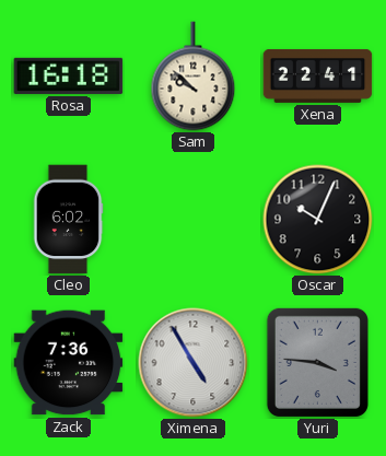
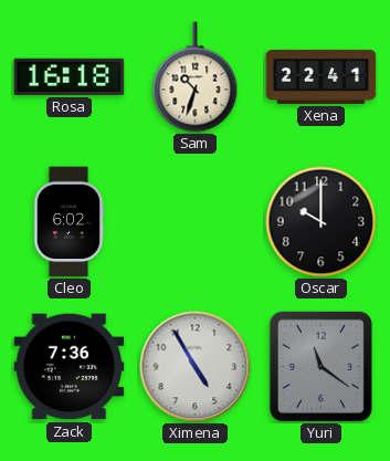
Sam: 9:52 -> 10:33
Oscar: 10:04 -> 10:00
Yuri: 3:46 -> 11:21
